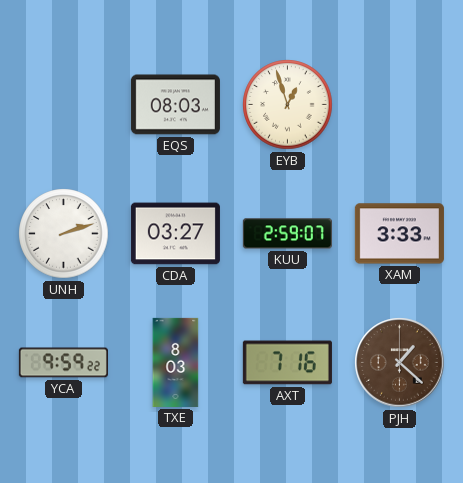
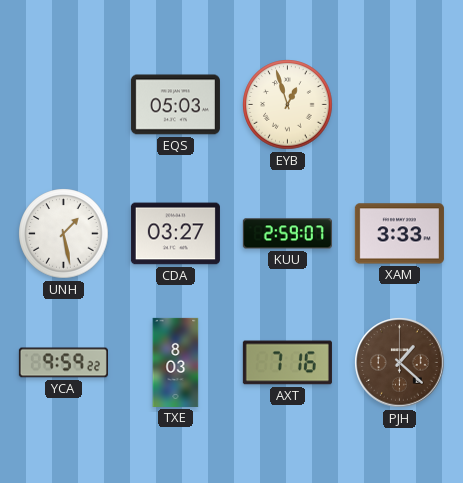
EQS: 08:03 -> 05:03
UNH: 2:12 -> 1:28
